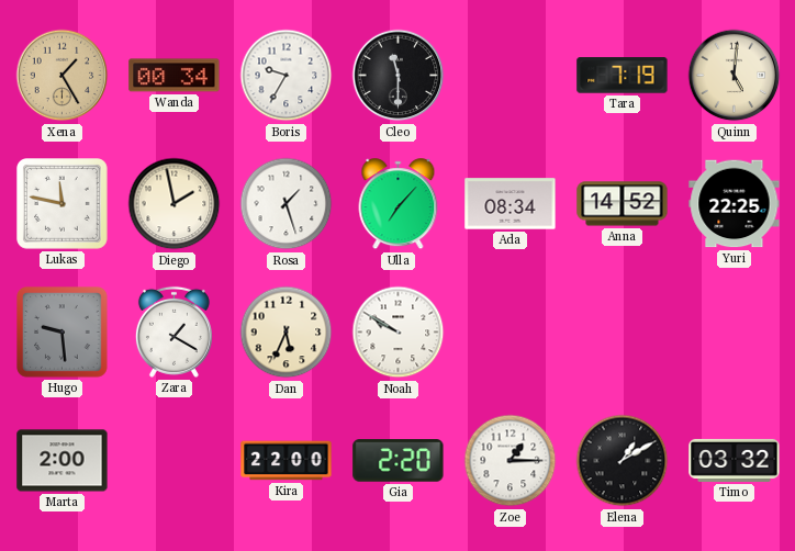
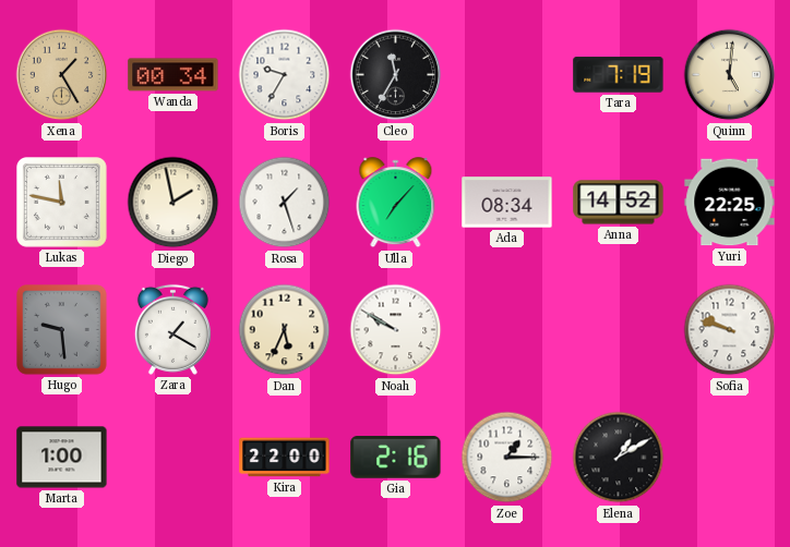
Cleo: 11:30 -> 11:35
Sofia: none -> 9:48
Marta: 2:00 -> 1:00
Gia: 2:20 -> 2:16
Timo: 03:32 -> none
